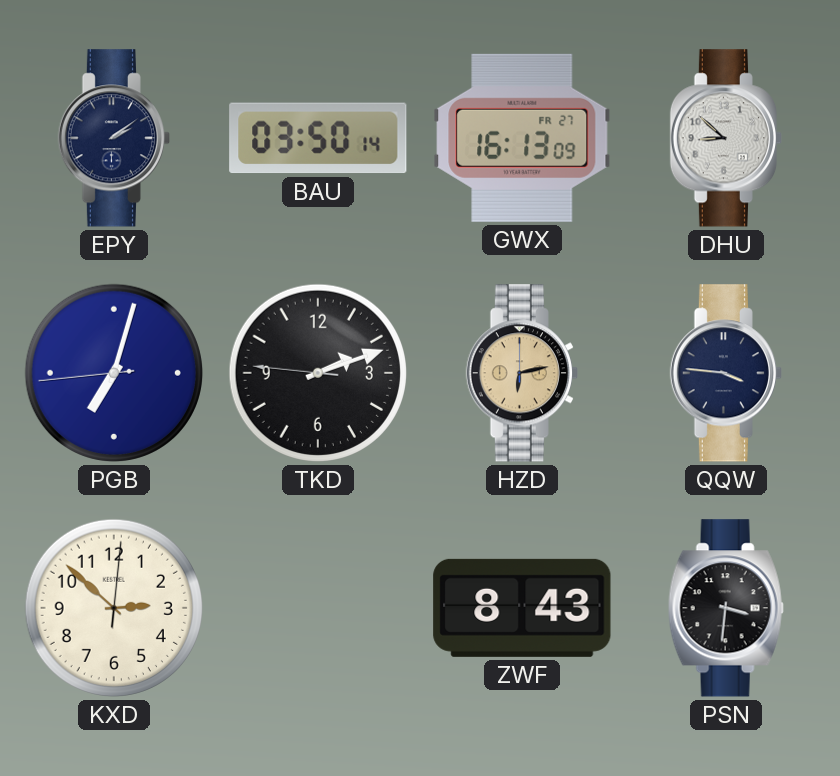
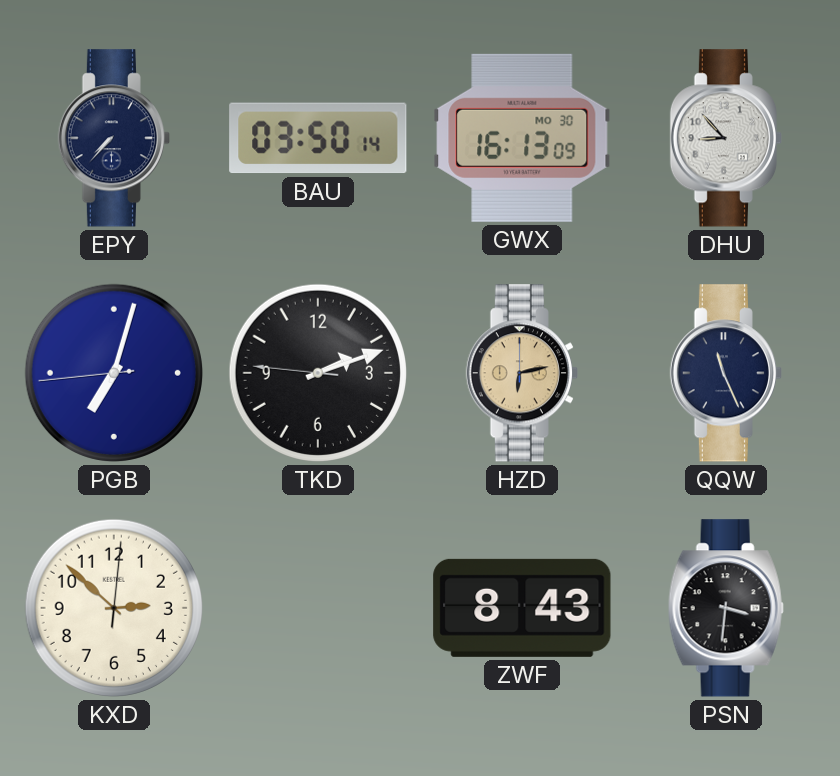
EPY: 2:09 -> 7:37
GWX date: FR 27 -> MO 30
DHU: 8:52 -> 8:53
QQW: 3:46 -> 11:26
